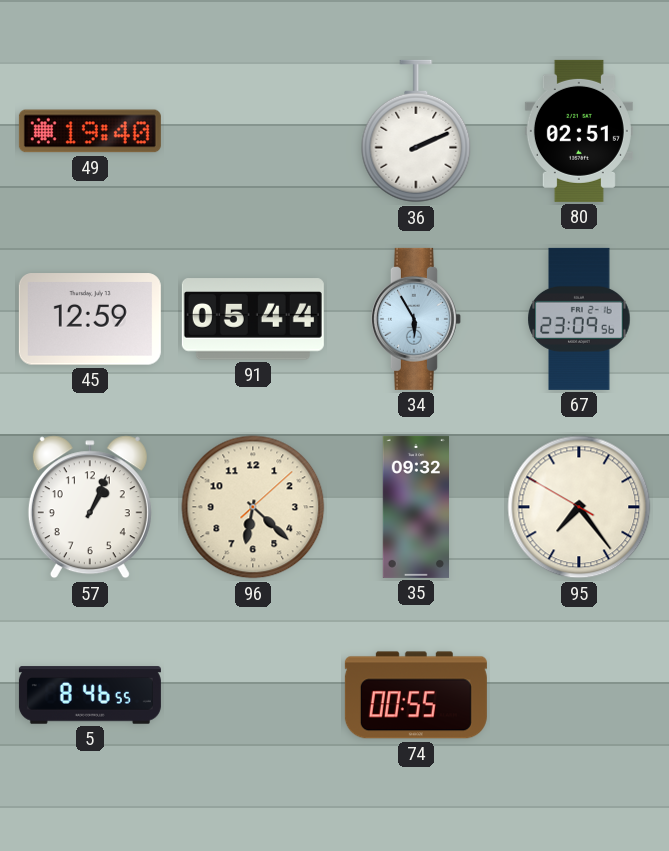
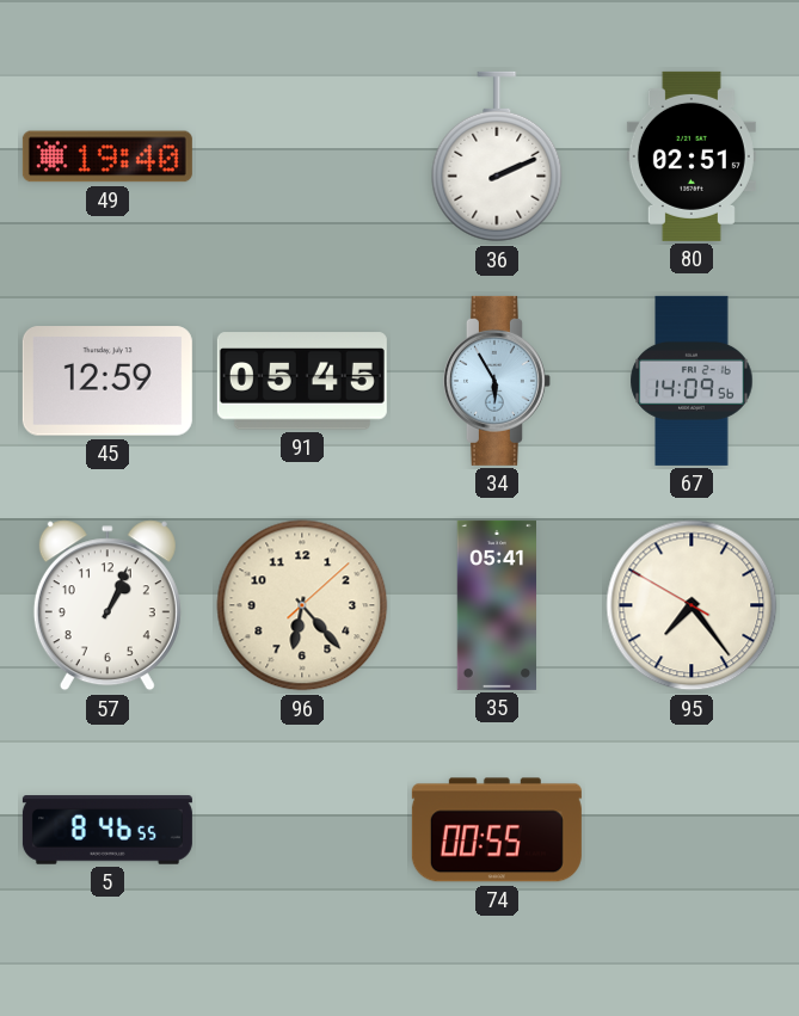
91: 05:44 -> 05:45
67: 23:09 -> 14:09
96: 6:22 -> 6:23
35: 09:32 -> 05:41
